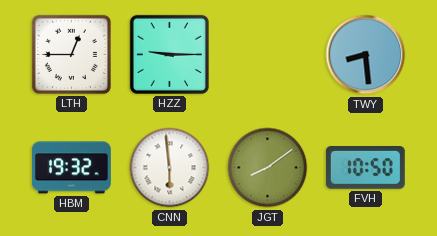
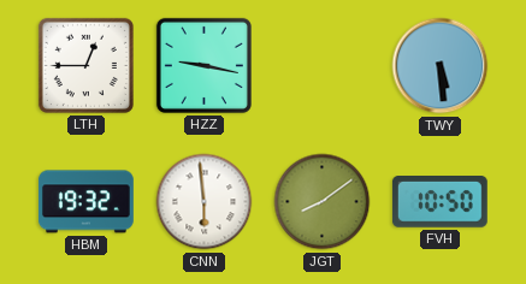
HZZ: 9:15 -> 9:17
TWY: 8:29 -> 5:29
